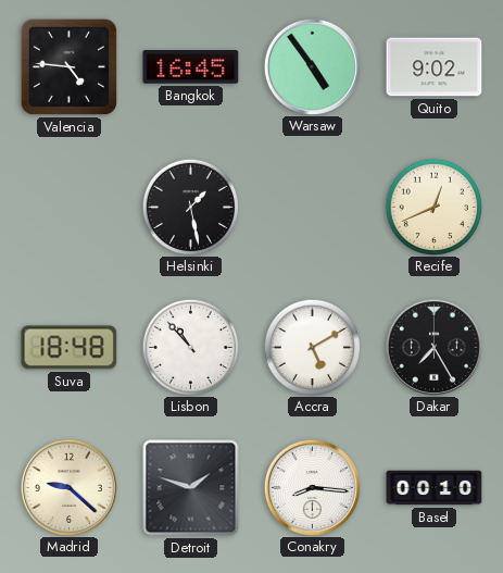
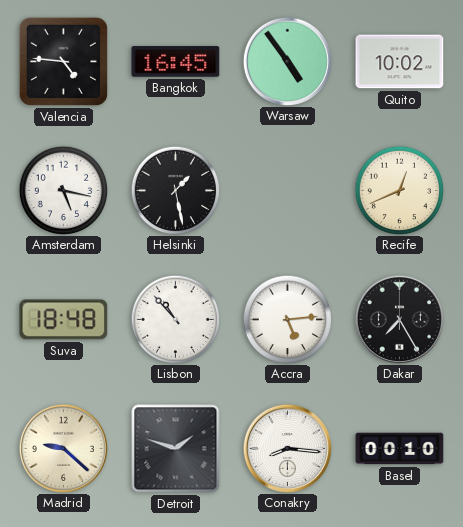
Quito: 9:02 -> 10:02
Amsterdam: none -> 5:17
Accra: 5:10 -> 5:14
